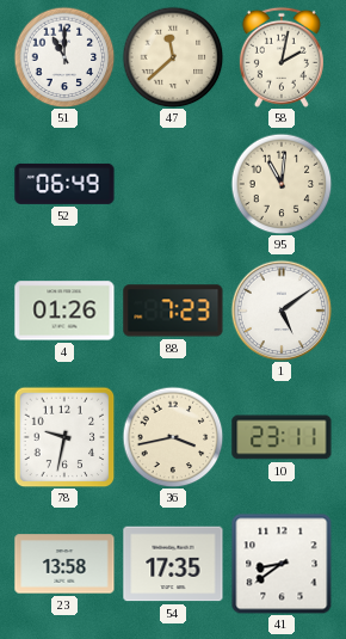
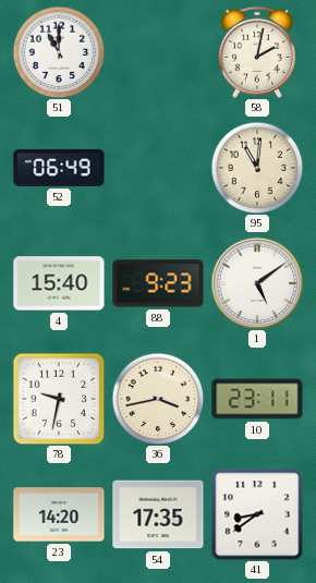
47: 11:38 -> none
4: 01:26 -> 15:40
88: 7:23 -> 9:23
23: 13:58 -> 14:20
